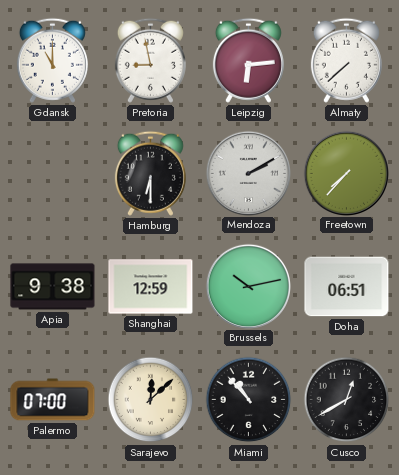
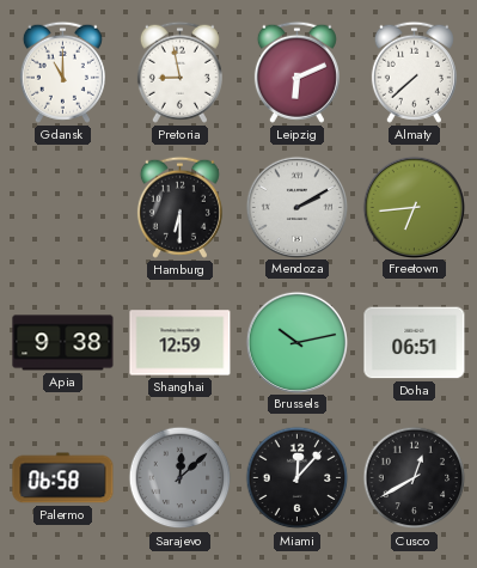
Leipzig: 6:14 -> 6:11
Freetown: 7:37 -> 6:44
Palermo: 07:00 -> 06:58
Sarajevo dial: cream -> grey
Miami: 10:53 -> 12:07
